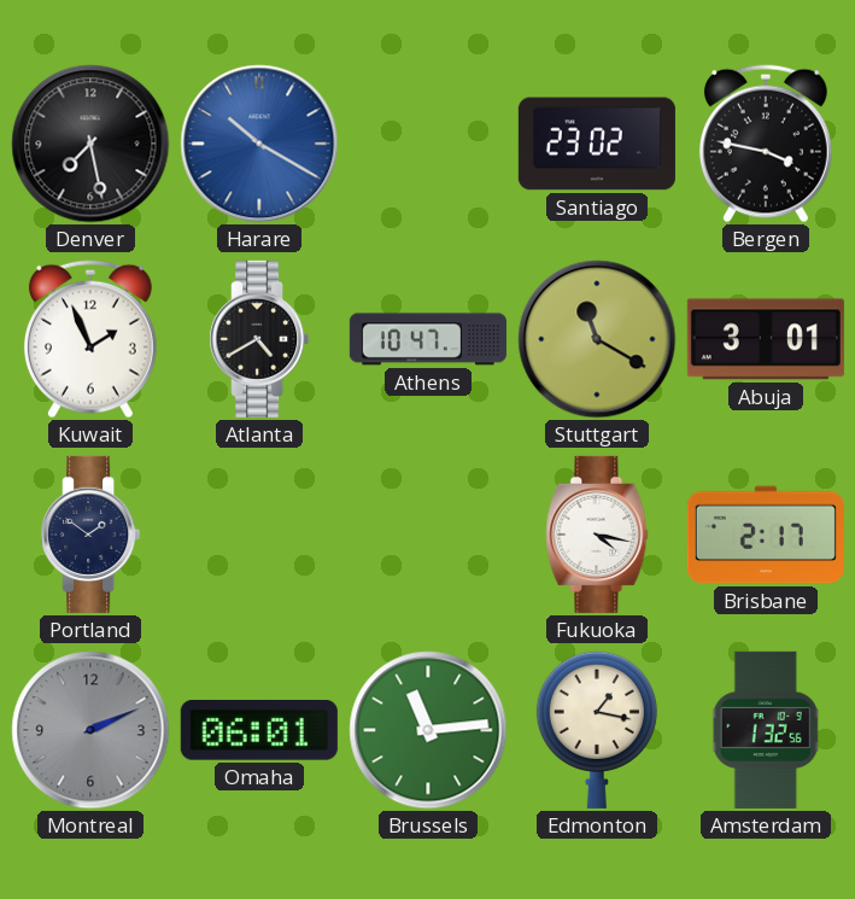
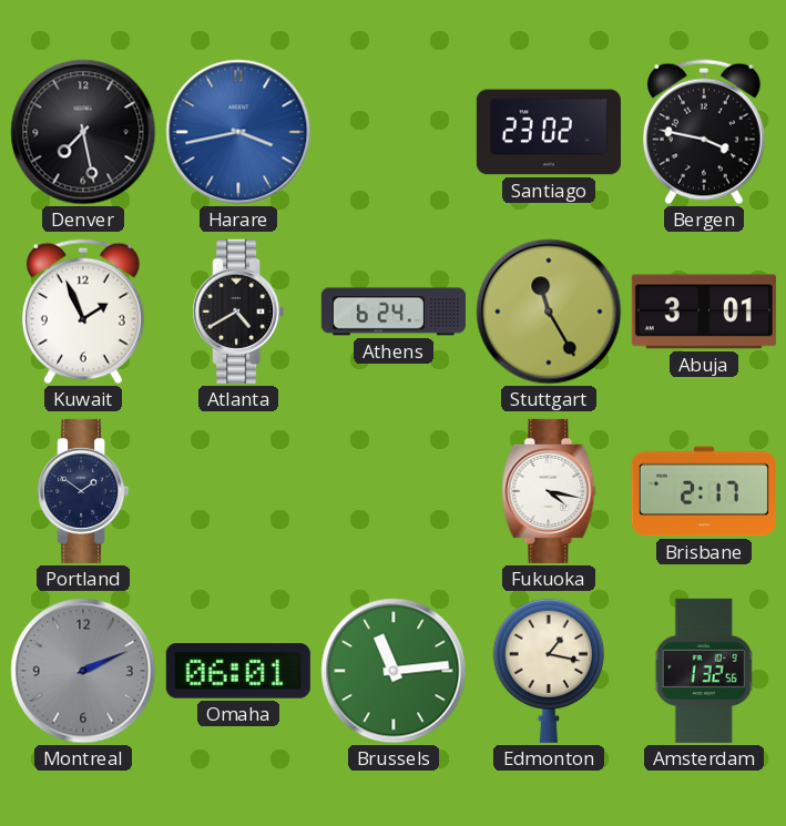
Harare: 10:20 -> 3:43
Athens: 10:47 -> 6:24
Stuttgart: 11:20 -> 11:25
